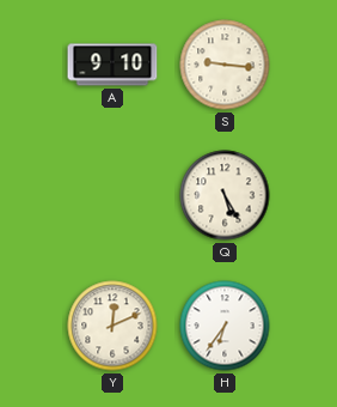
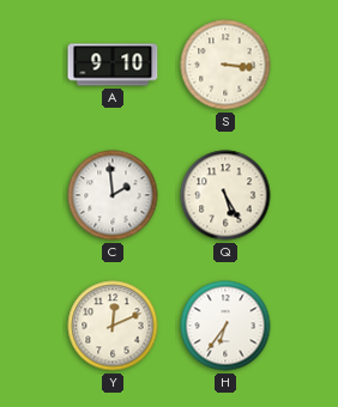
S: 9:16 -> 3:16
C: none -> 1:59
